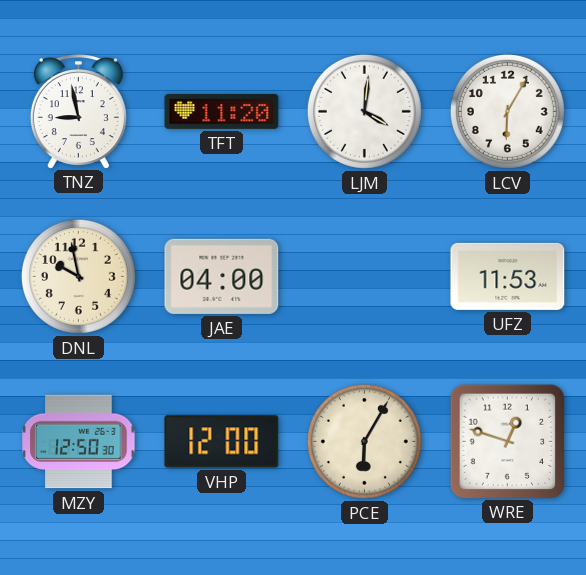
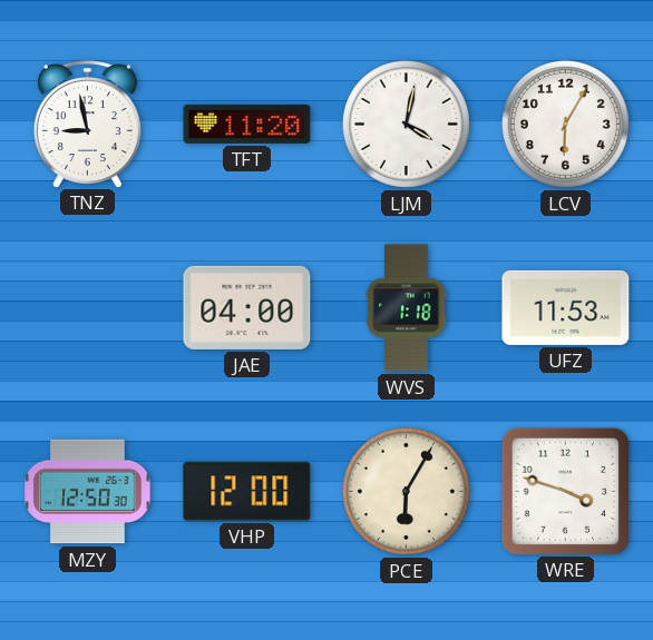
LJM: 4:01 -> 4:02
DNL: 9:58 -> none
WVS: none -> 1:18
WRE: 12:48 -> 3:48
